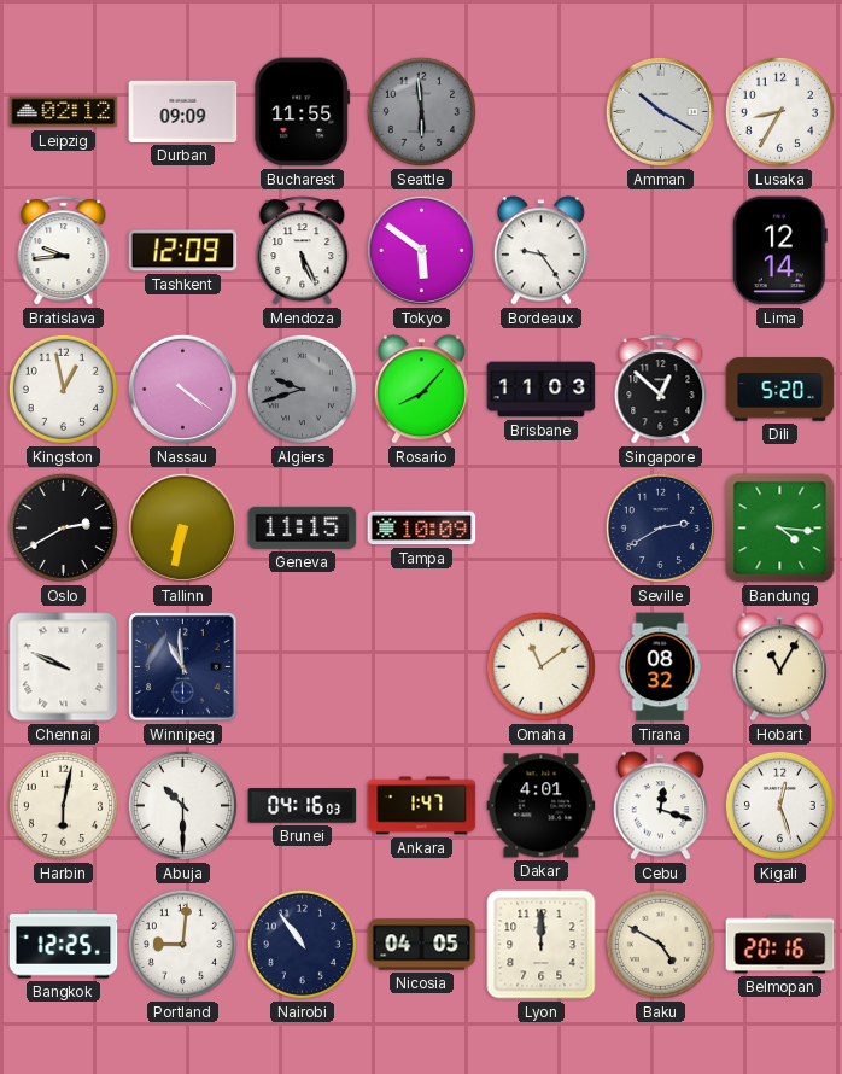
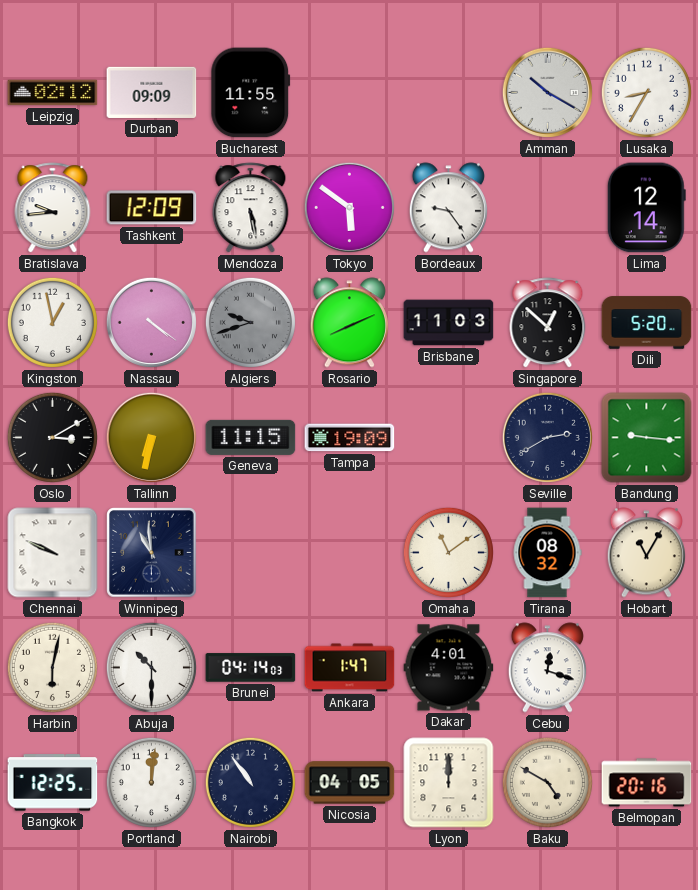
Seattle: 5:59 -> none
Mendoza: 5:26 -> 5:28
Rosario: 8:07 -> 8:11
Oslo: 2:40 -> 3:10
Tampa: 10:09 -> 19:09
Bandung: 4:16 -> 9:16
Brunei: 04:16 -> 04:14
Kigali: 12:27 -> none
Portland: 9:01 -> 12:01
